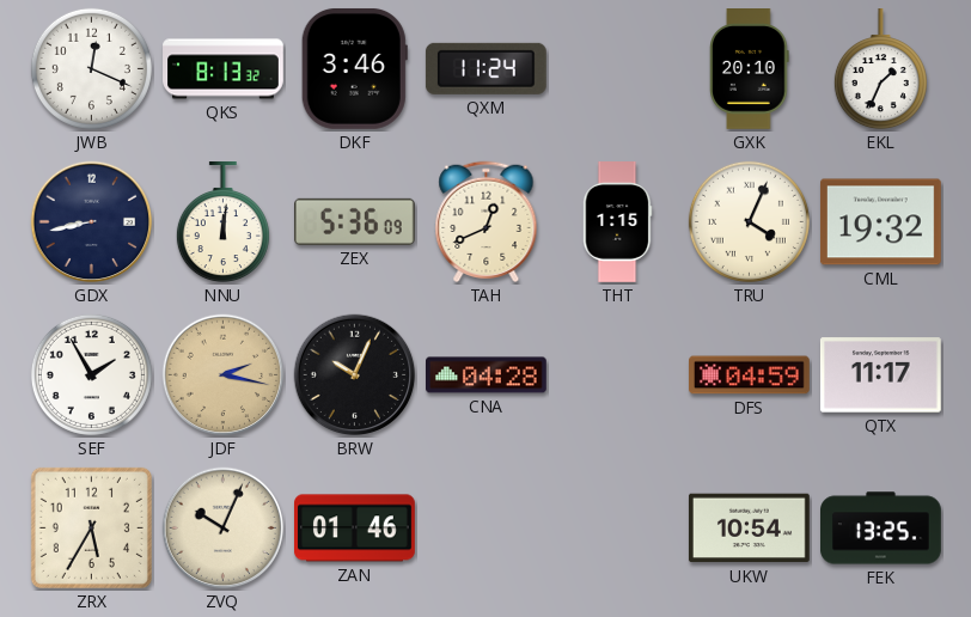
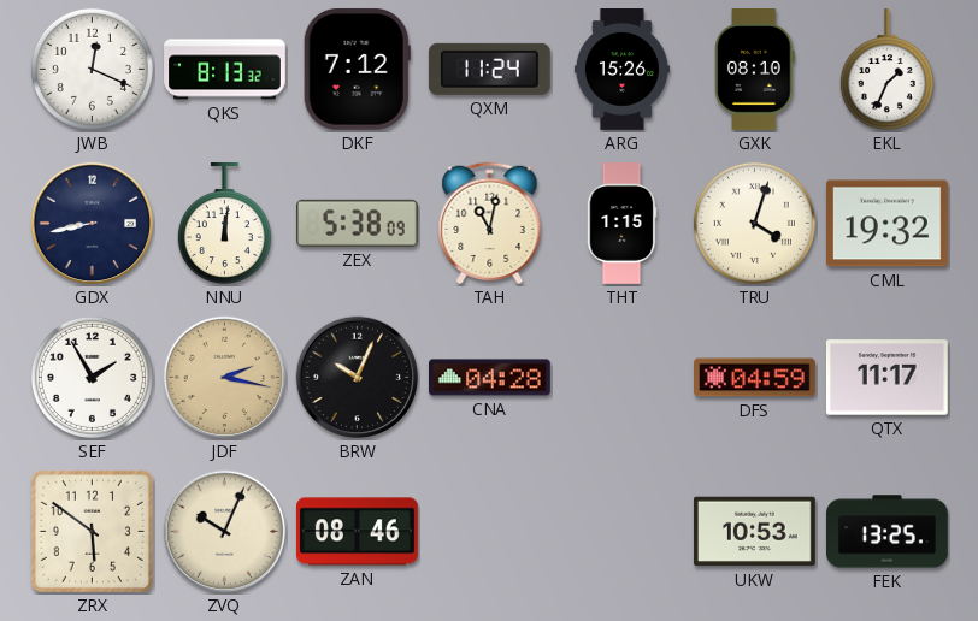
DKF: 3:46 -> 7:12
ARG: none -> 15:26
GXK: 20:10 -> 08:10
ZEX: 5:36 -> 5:38
TAH: 12:41 -> 11:02
TRU: 4:04 -> 4:03
ZRX: 5:35 -> 5:51
ZAN: 01:46 -> 08:46
UKW: 10:54 -> 10:53
